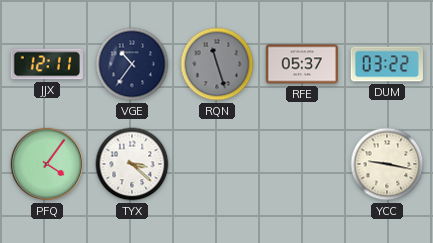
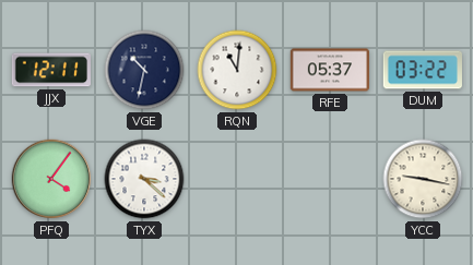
VGE: 10:36 -> 10:32
RQN: 11:27 -> 11:01
RQN dial: grey -> white
